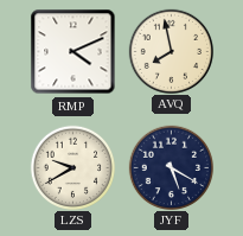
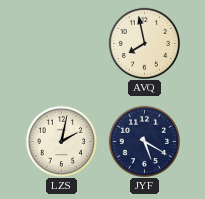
RMP: 4:11 -> none
LZS: 9:40 -> 2:02
